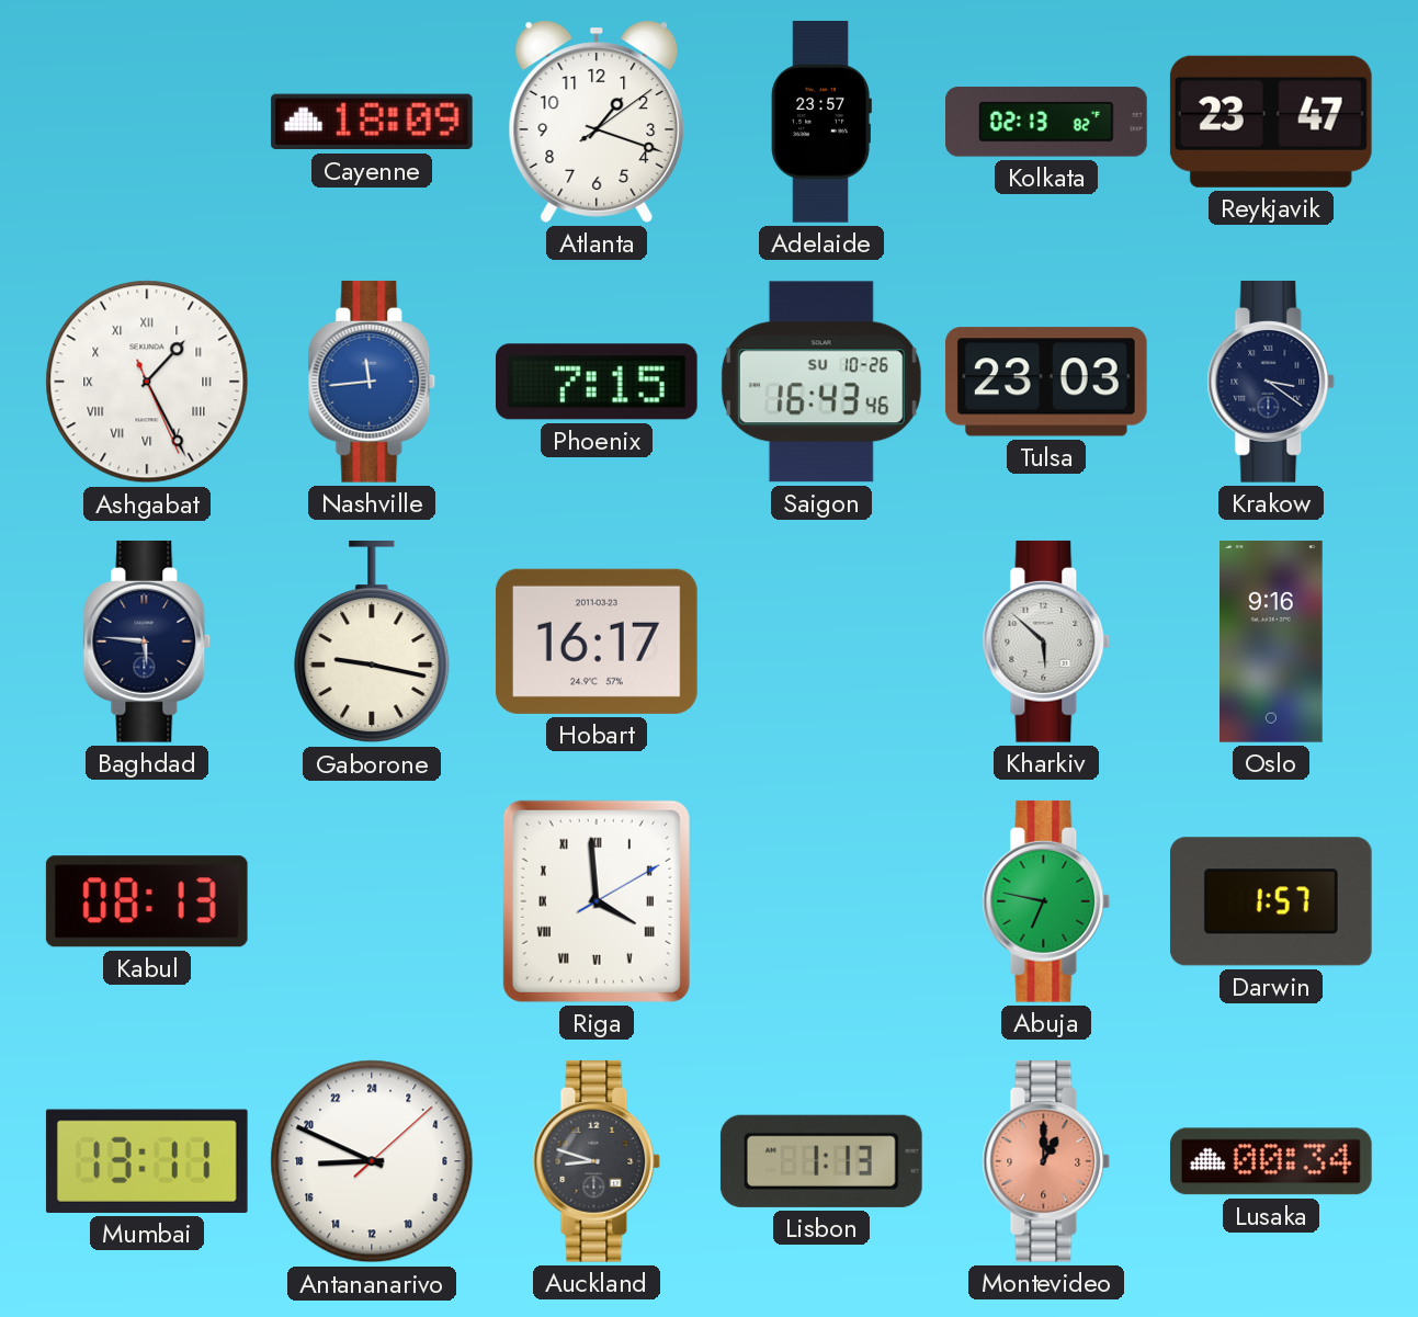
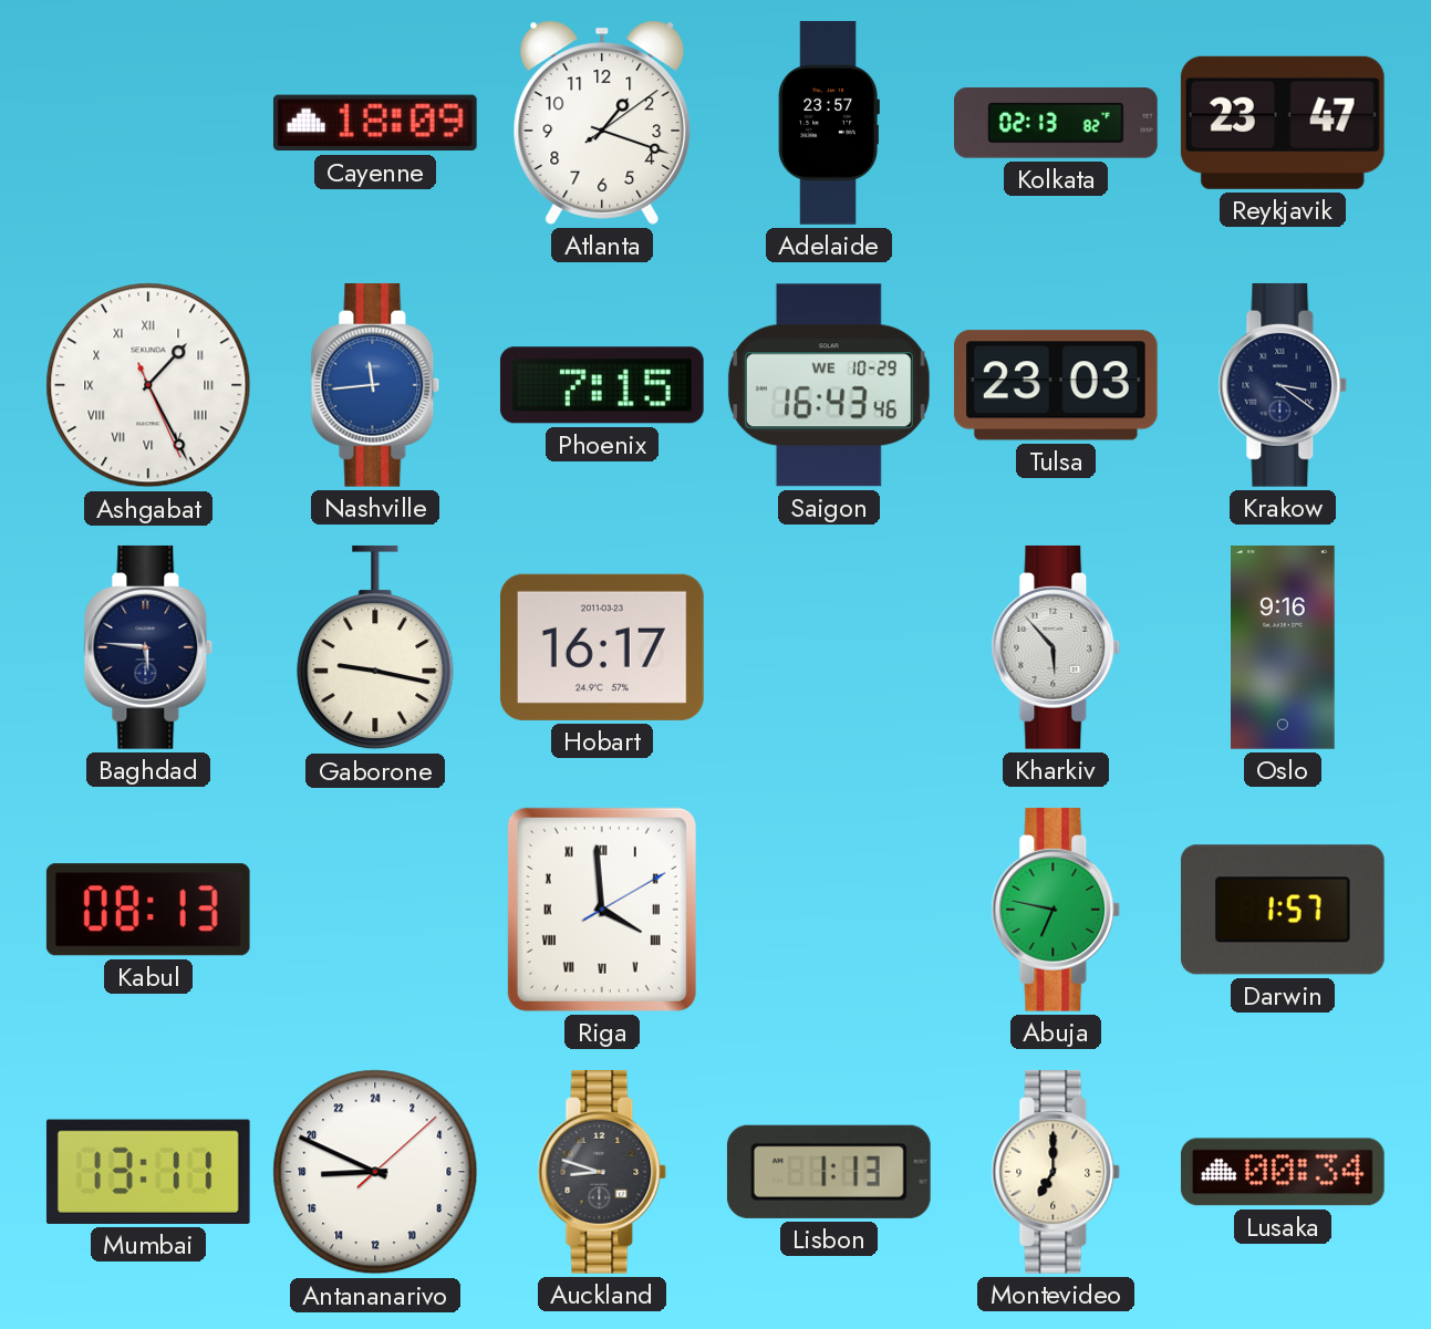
Saigon date: SU 10-26 -> WE 10-29
Kharkiv: 5:52 -> 5:53
Montevideo: 1:00 -> 7:00
Montevideo dial: salmon -> cream
